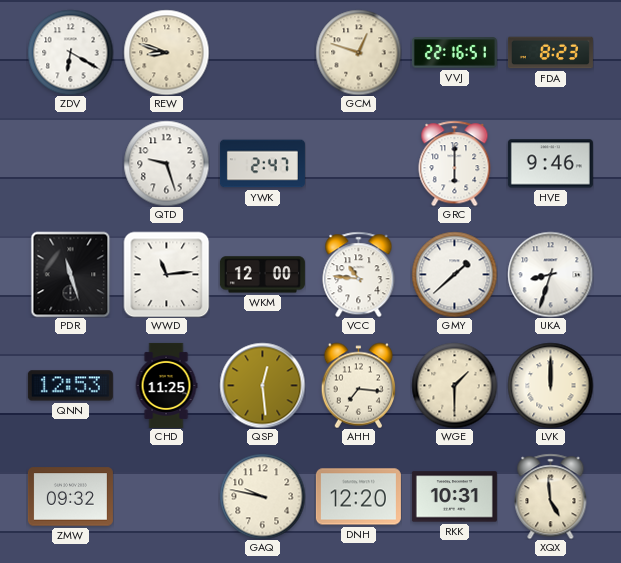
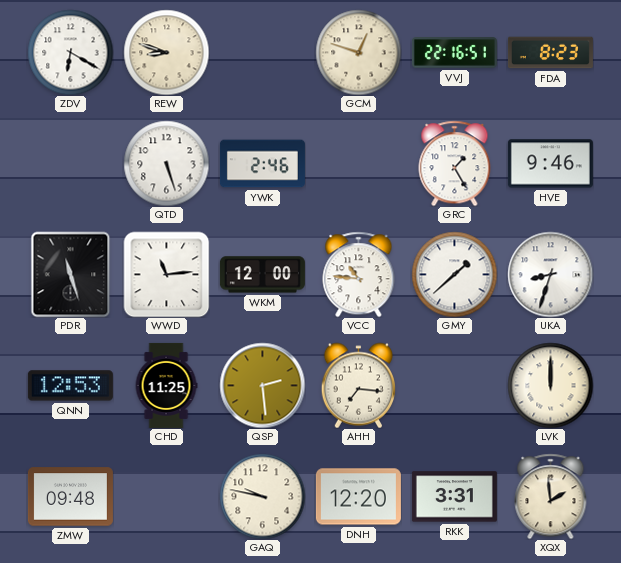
QTD: 9:27 -> 5:27
YWK: 2:47 -> 2:46
GRC: 6:00 -> 1:25
QSP: 12:29 -> 2:29
WGE: 1:30 -> none
ZMW: 09:32 -> 09:48
RKK: 10:31 -> 3:31
XQX: 4:59 -> 1:59
